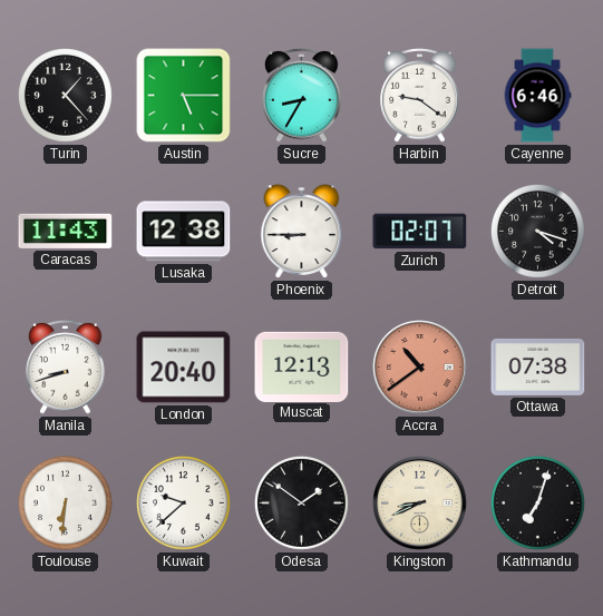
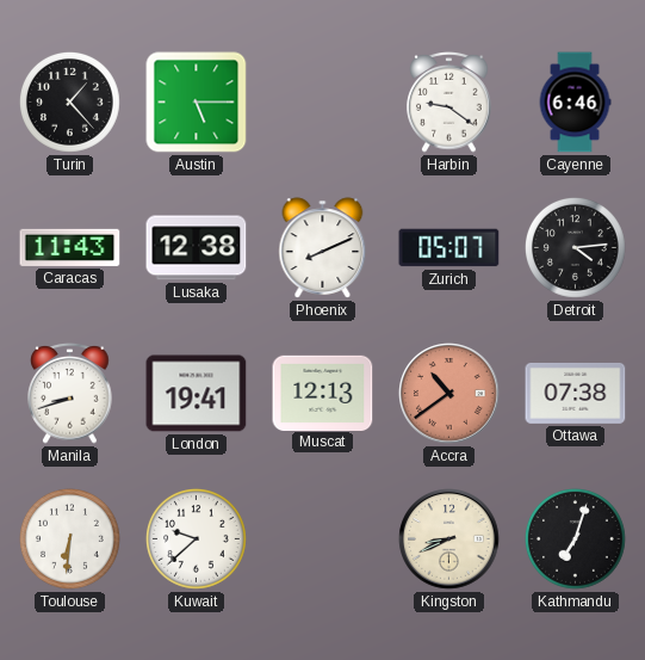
Sucre: 8:35 -> none
Phoenix: 8:45 -> 8:11
Zurich: 02:07 -> 05:07
Detroit: 4:18 -> 4:14
London: 20:40 -> 19:41
Odesa: 1:51 -> none
